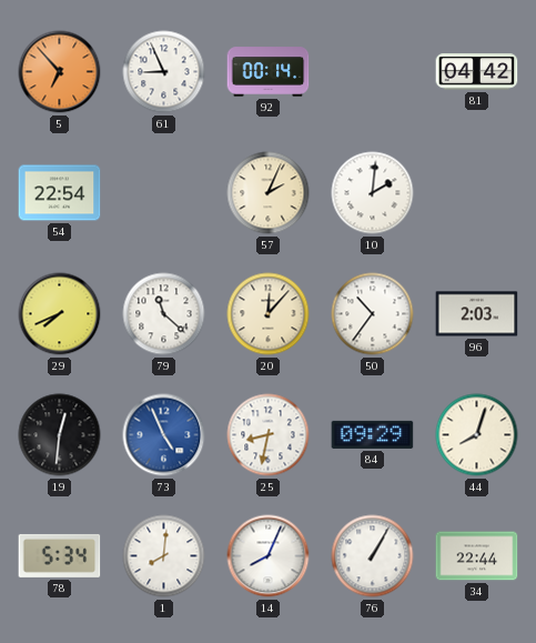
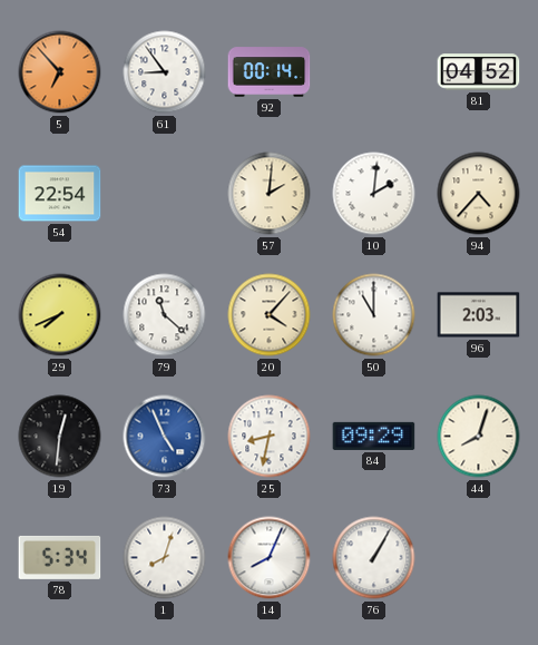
61: 8:56 -> 8:54
81: 04:42 -> 04:52
57: 2:04 -> 2:01
94: none -> 4:37
20: 12:07 -> 4:07
50: 10:36 -> 11:00
1: 8:01 -> 8:03
34: 22:44 -> none
